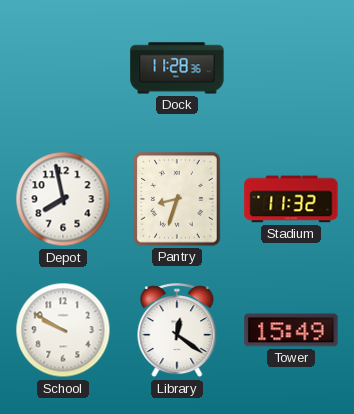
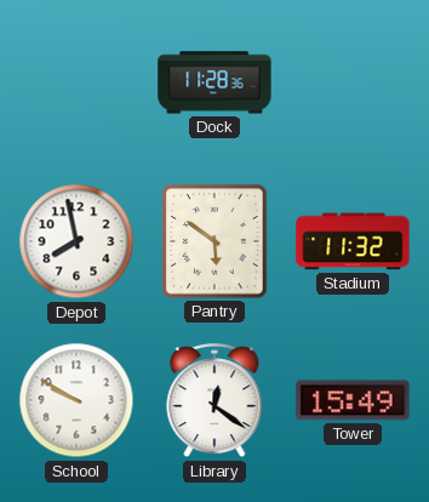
Pantry: 8:33 -> 5:51
